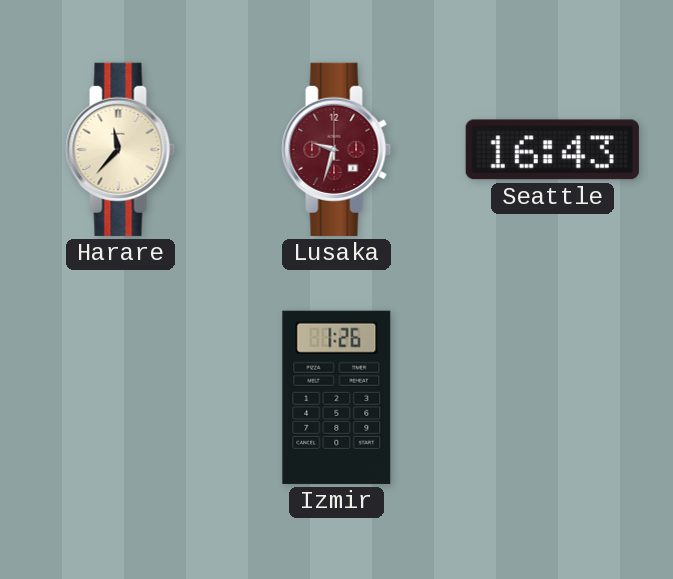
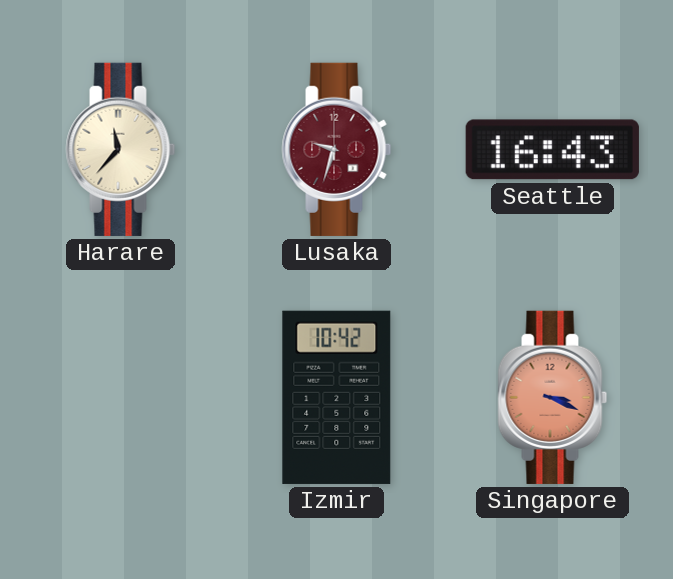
Izmir: 1:26 -> 10:42
Singapore: none -> 3:19
